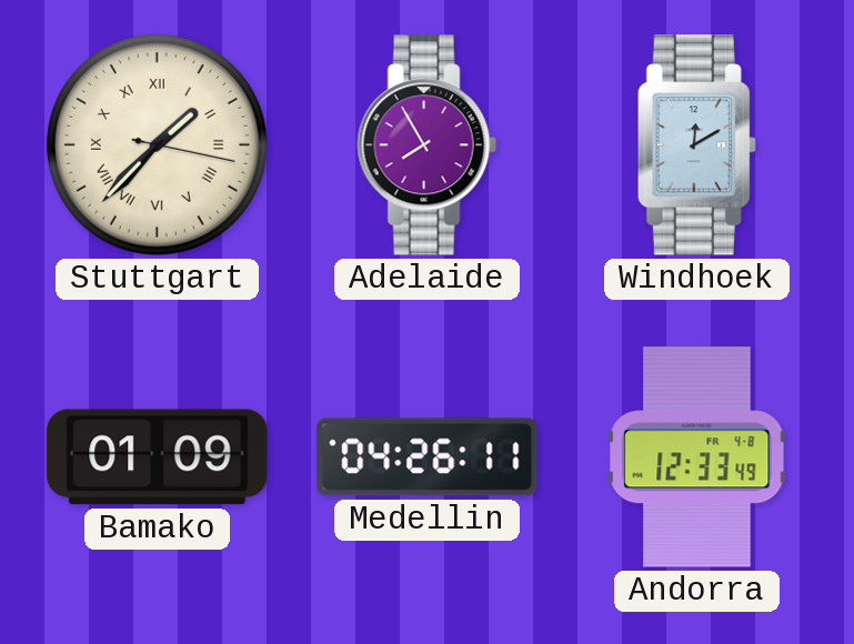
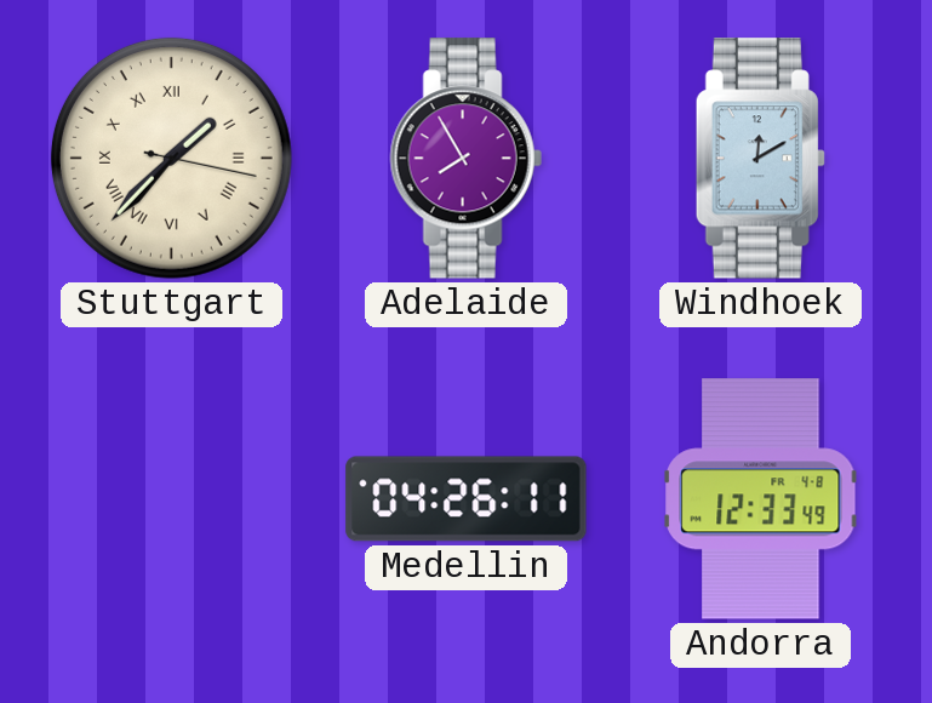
Bamako: 01:09 -> none
